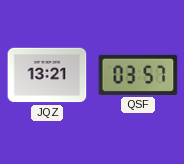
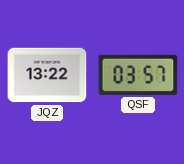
JQZ: 13:21 -> 13:22
